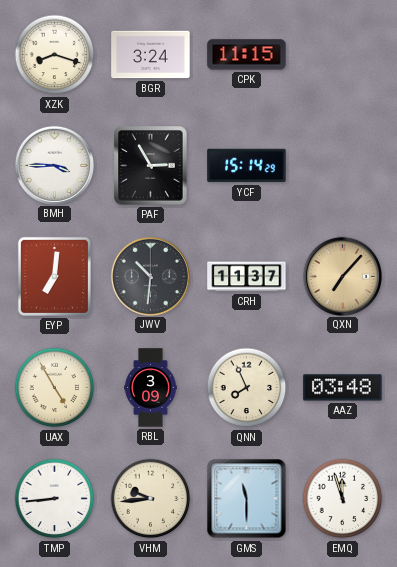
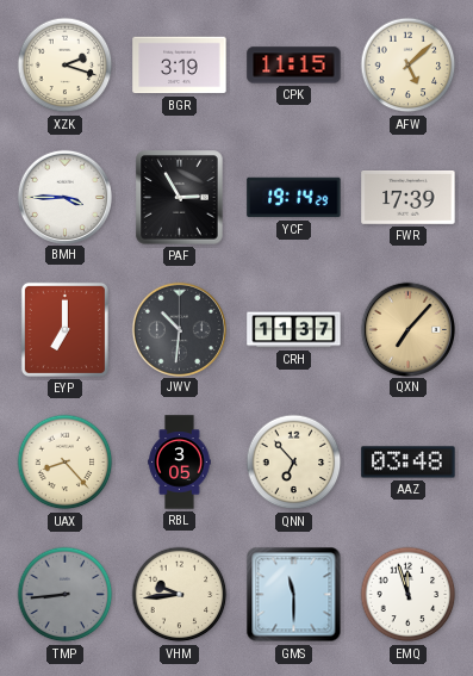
XZK: 8:18 -> 2:18
BGR: 3:24 -> 3:19
AFW: none -> 5:08
YCF: 15:14 -> 19:14
FWR: none -> 17:39
EYP: 7:01 -> 7:00
UAX: 4:55 -> 8:23
RBL: 3:09 -> 3:05
QNN: 7:56 -> 6:53
TMP dial: white -> grey
